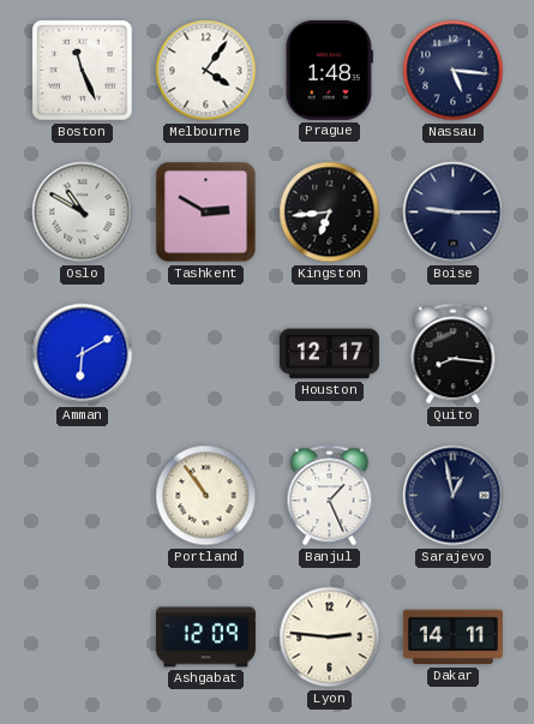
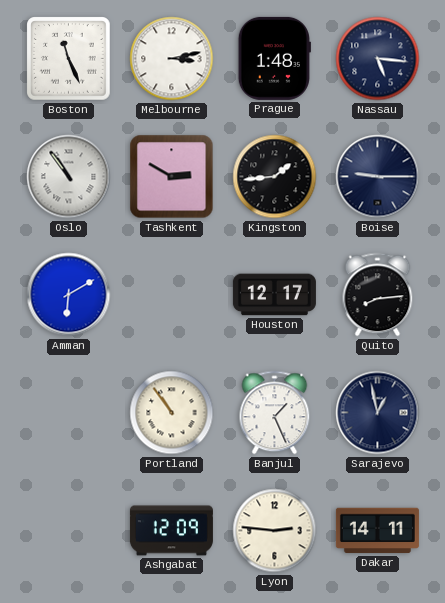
Melbourne: 4:06 -> 3:13
Oslo: 10:50 -> 10:54
Kingston: 6:44 -> 1:44
Quito: 8:16 -> 8:14
